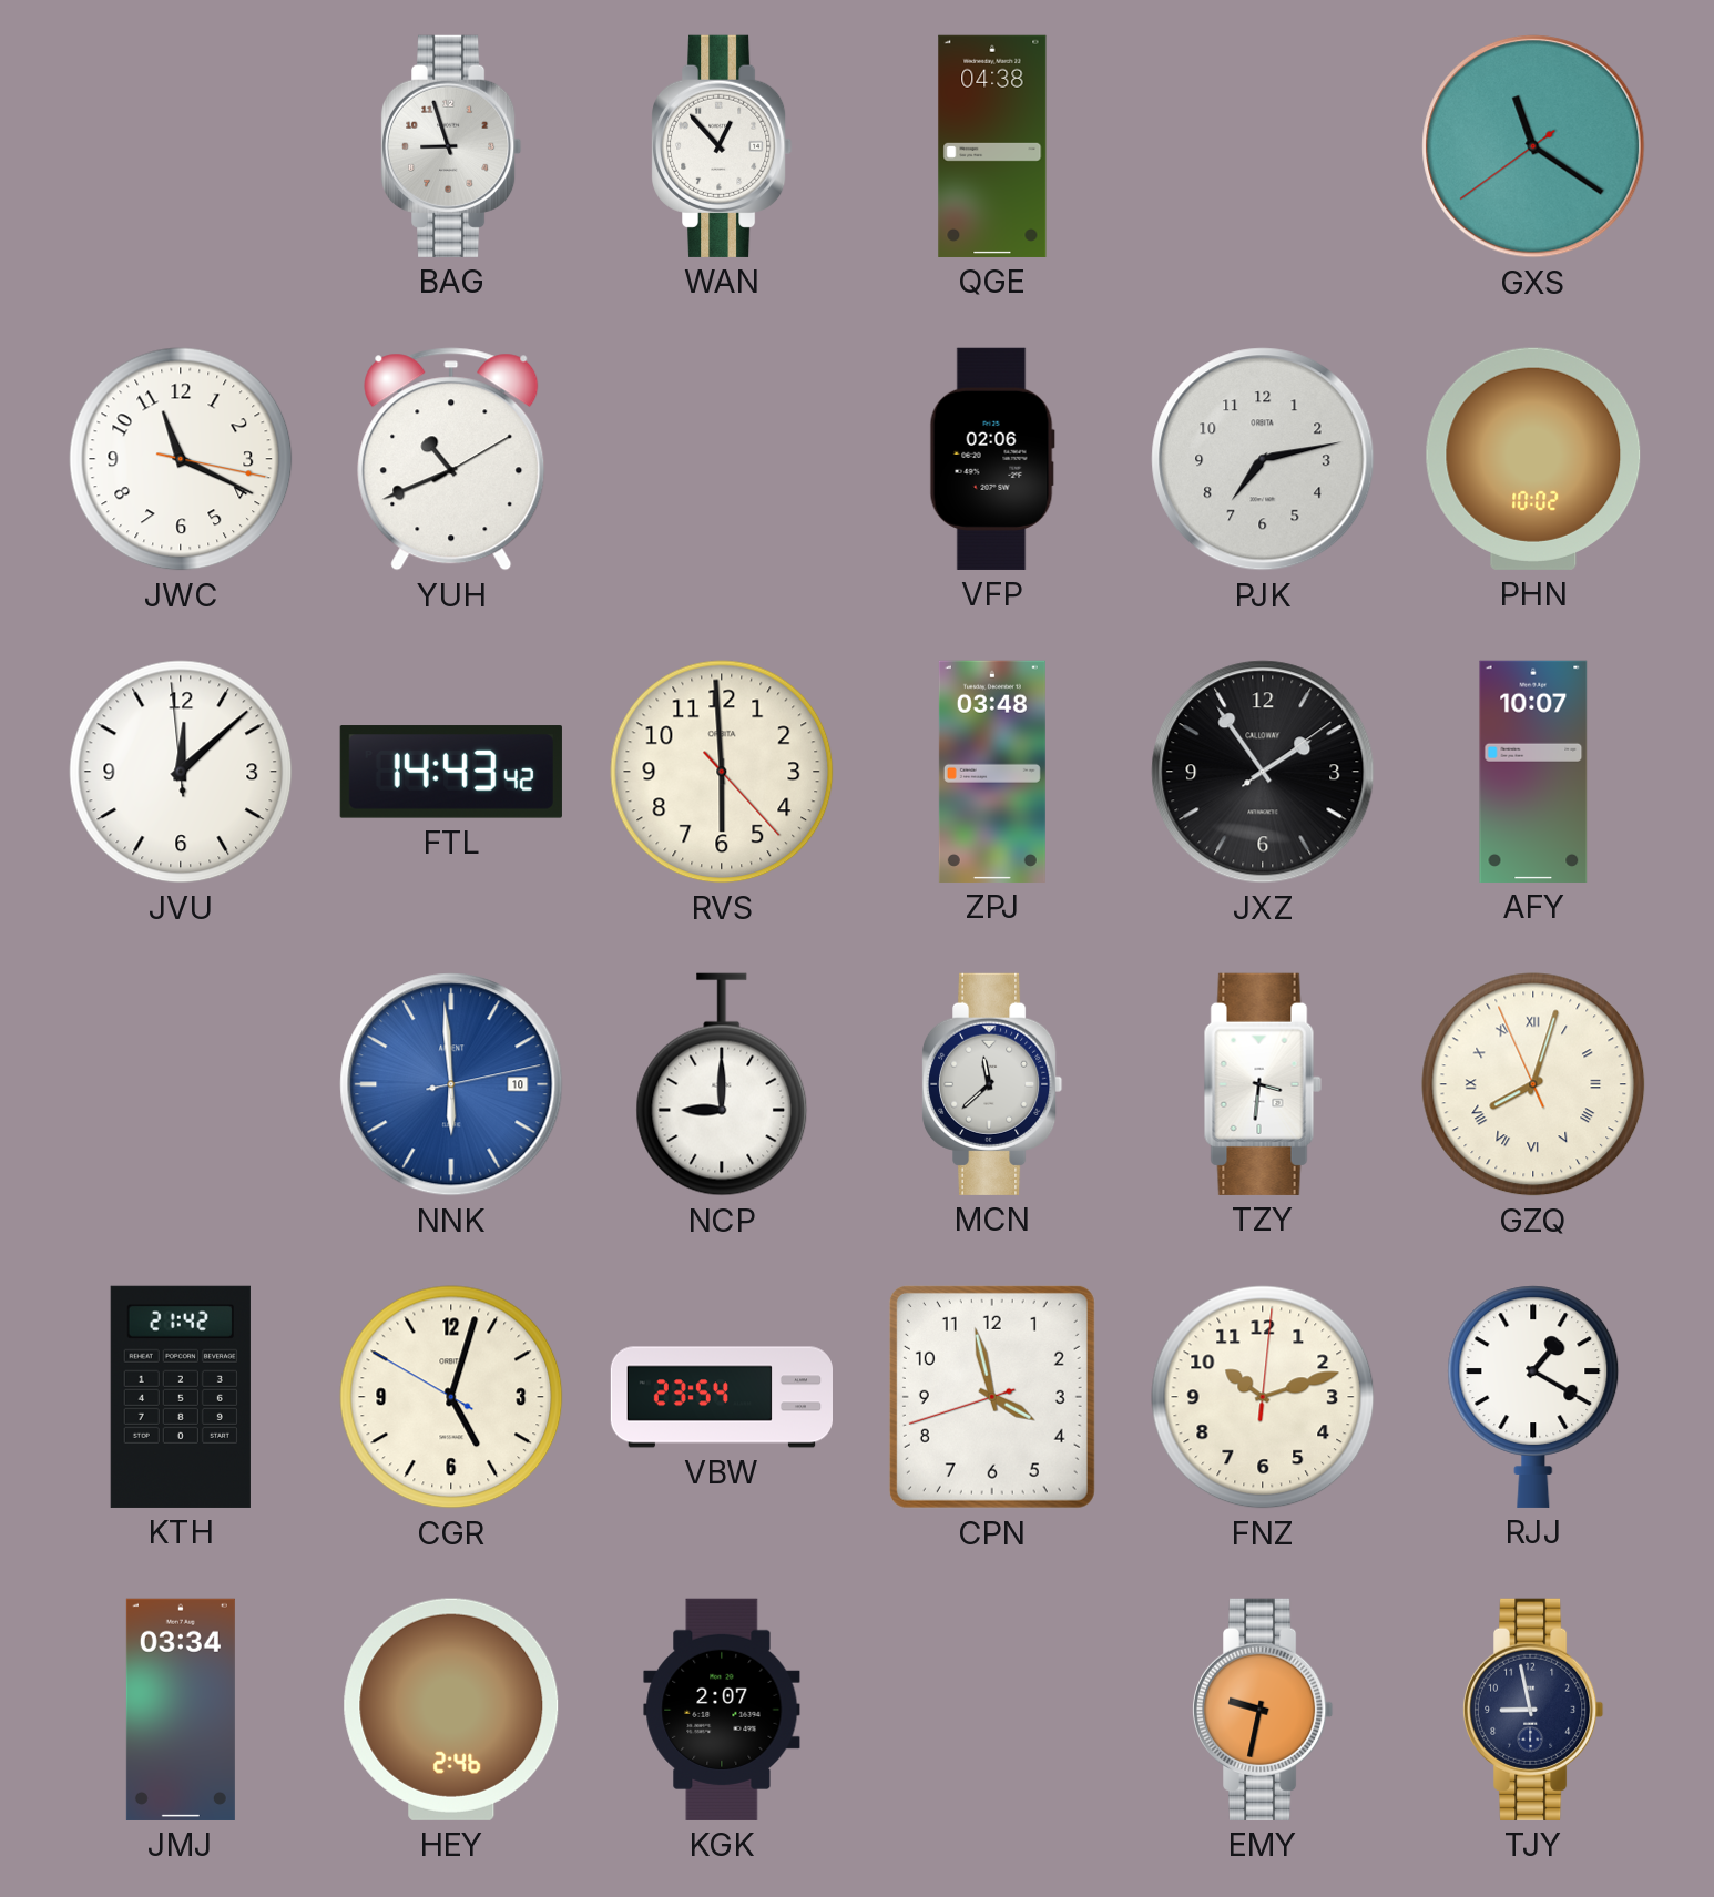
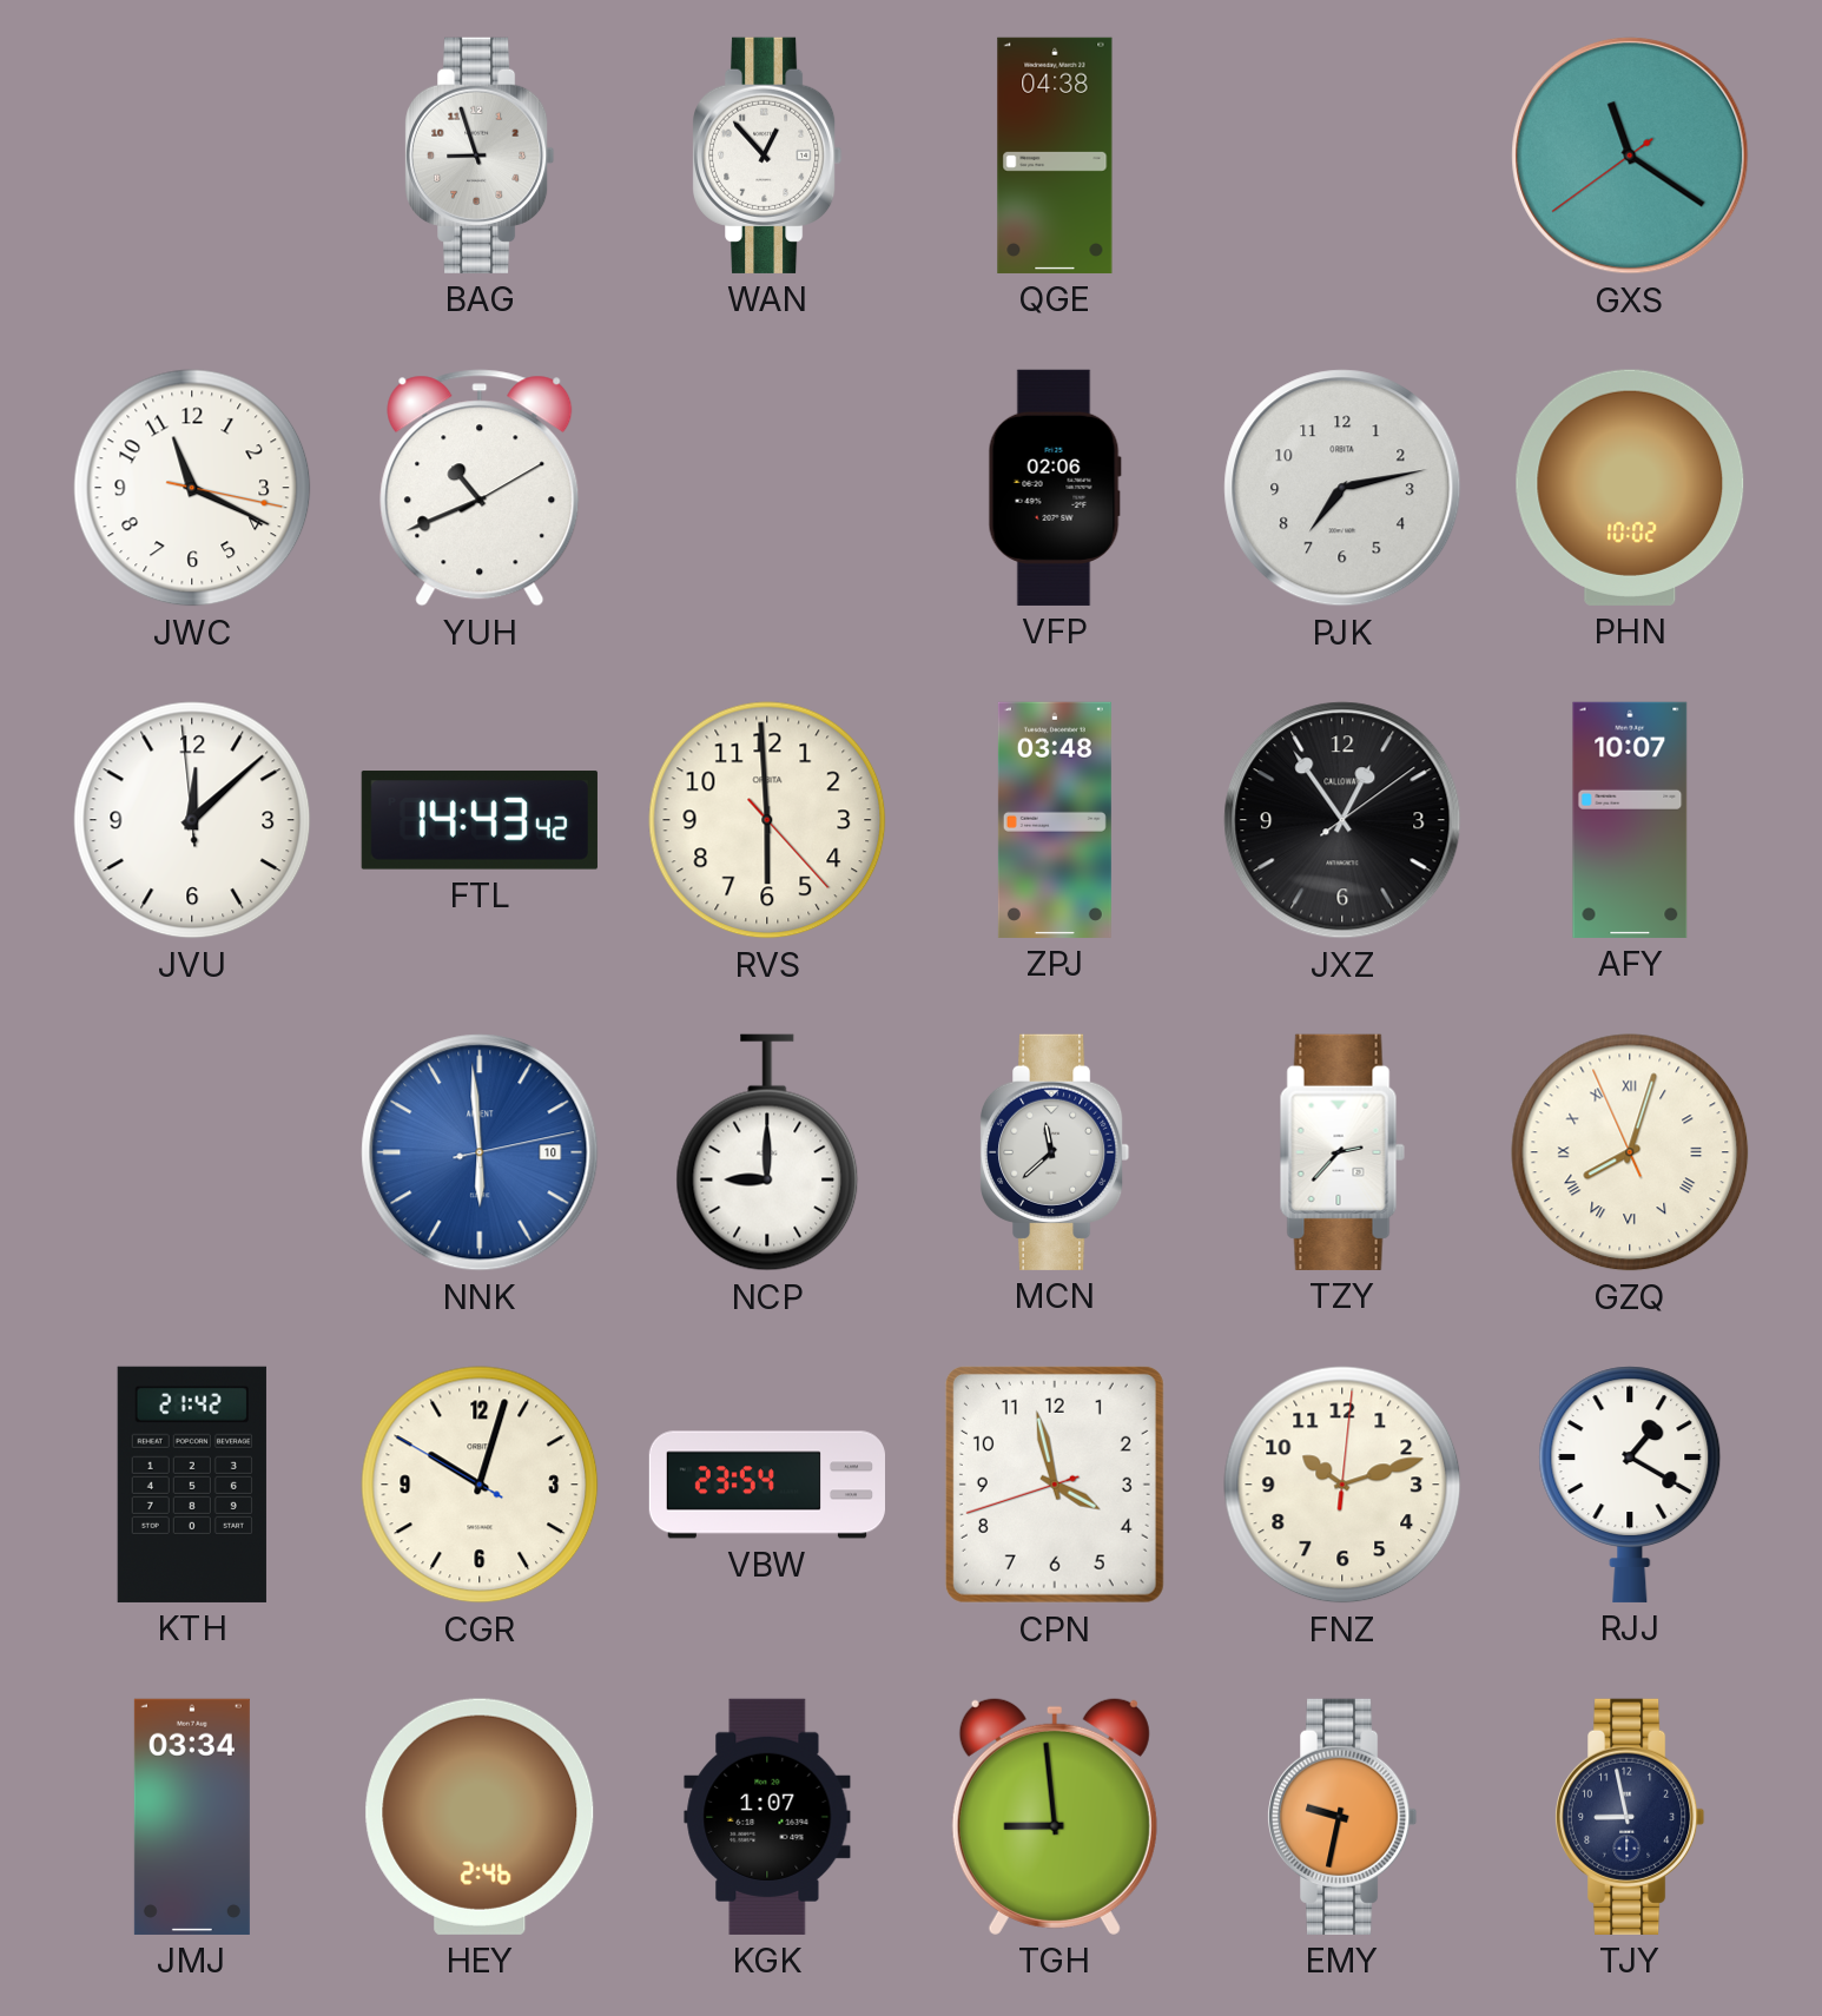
JXZ: 1:54 -> 12:54
TZY: 3:31 -> 2:37
CGR: 5:02 -> 10:02
KGK: 2:07 -> 1:07
TGH: none -> 8:59
